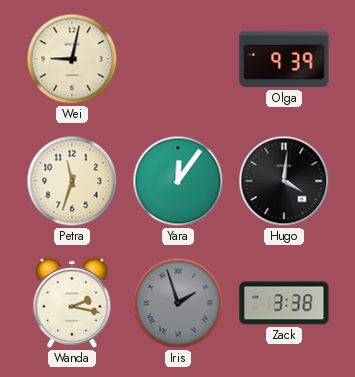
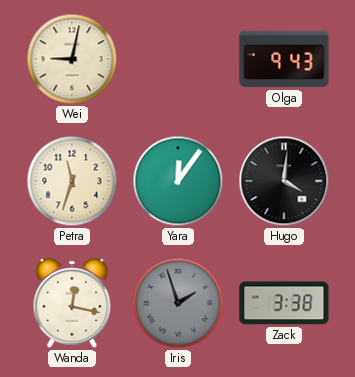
Olga: 9:39 -> 9:43
Wanda: 2:17 -> 12:17
